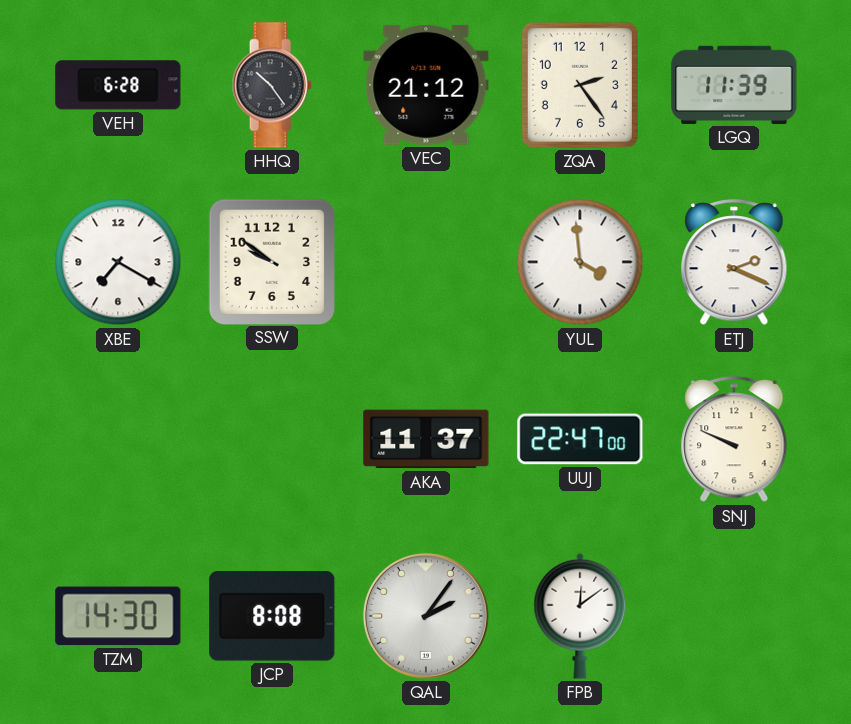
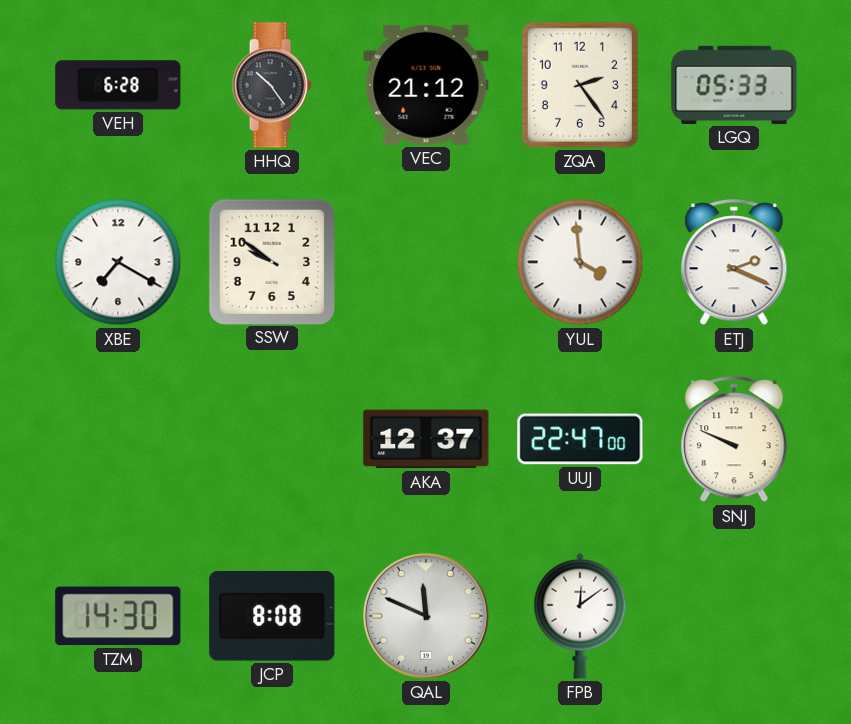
LGQ: 11:39 -> 05:33
AKA: 11:37 -> 12:37
QAL: 2:06 -> 11:49
